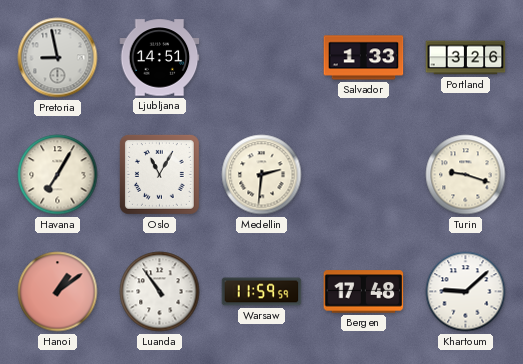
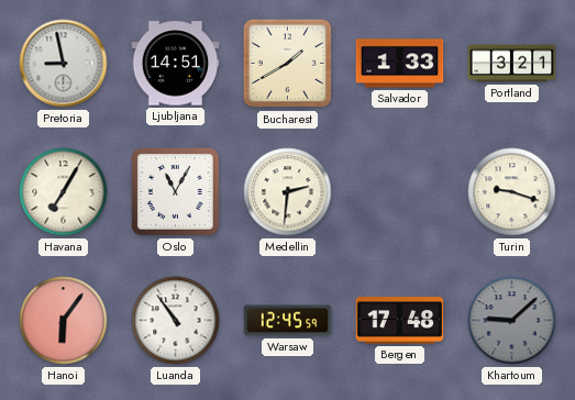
Bucharest: none -> 1:40
Portland: 3:26 -> 3:21
Hanoi: 1:09 -> 6:06
Warsaw: 11:59 -> 12:45
Khartoum dial: white -> grey
